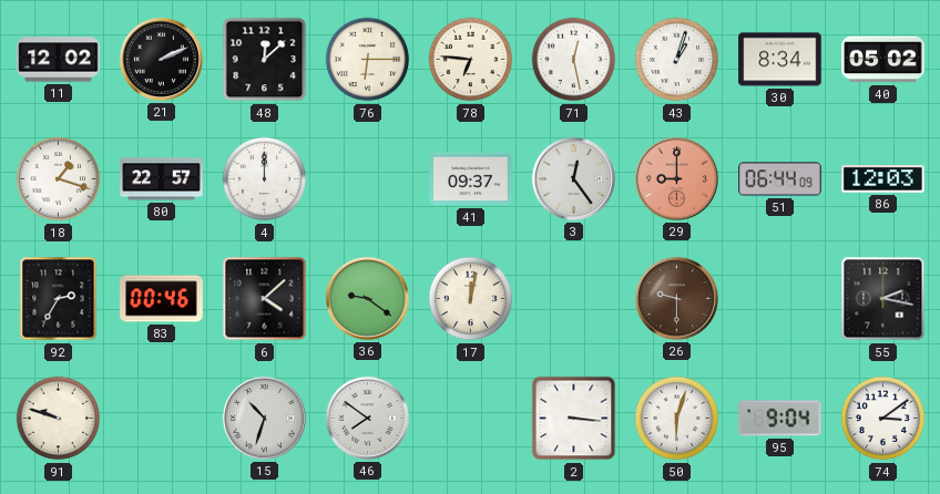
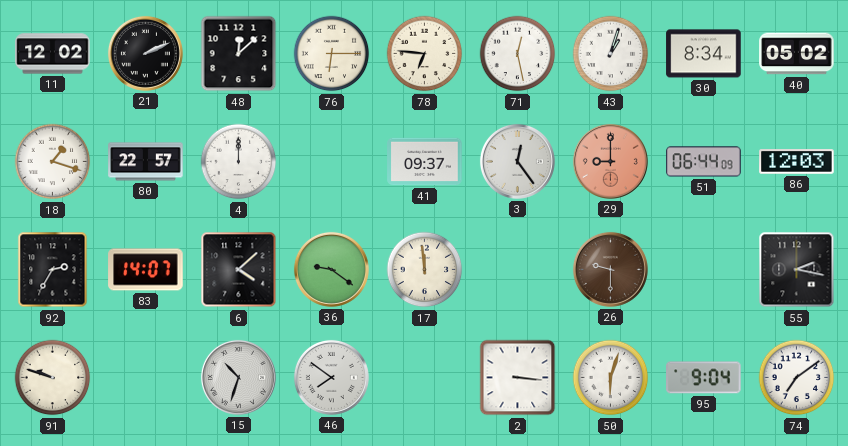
83: 00:46 -> 14:07
17: 12:02 -> 11:59
74: 3:09 -> 7:09
